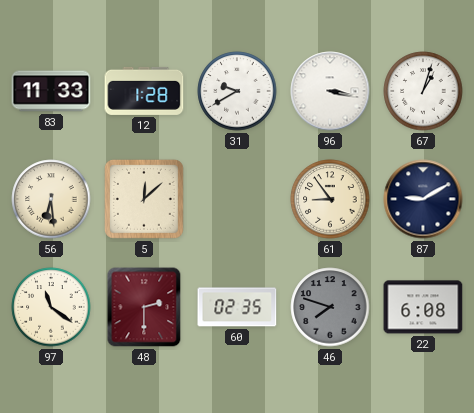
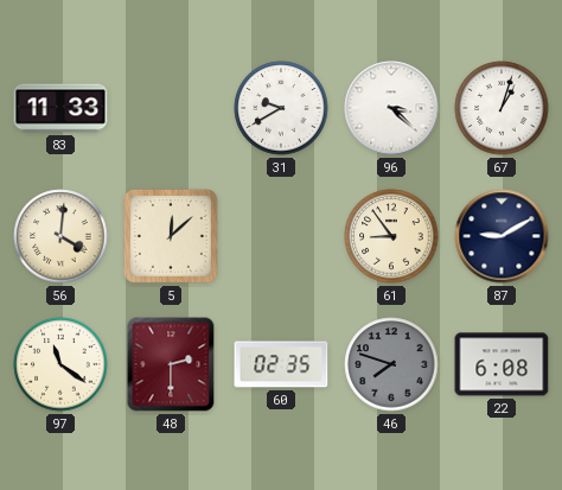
12: 1:28 -> none
96: 3:17 -> 3:22
56: 6:29 -> 4:01
